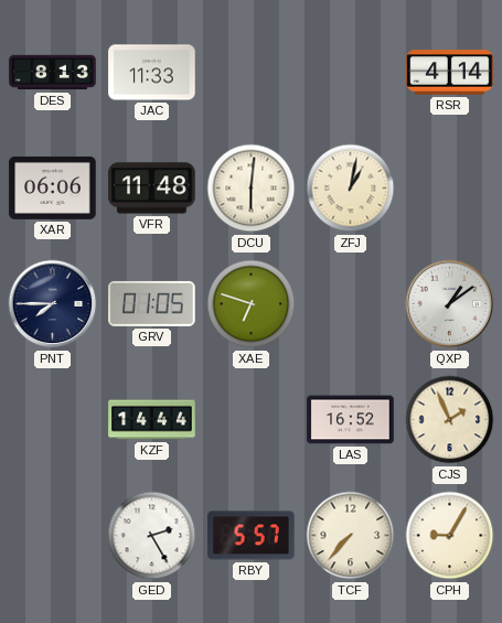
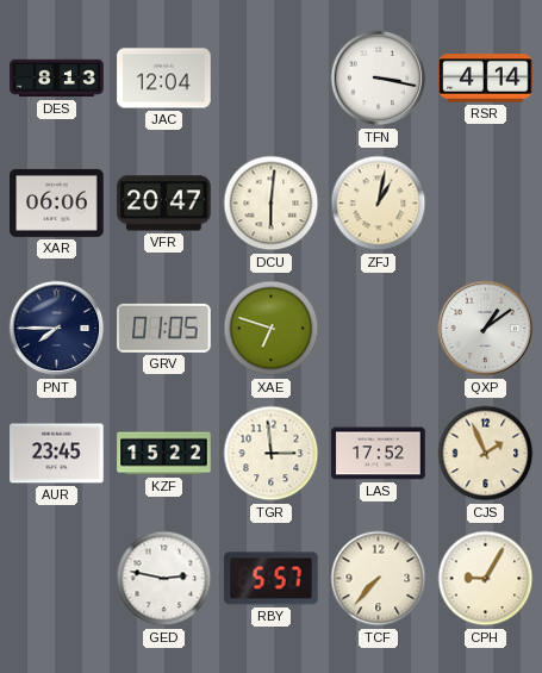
JAC: 11:33 -> 12:04
TFN: none -> 3:17
VFR: 11:48 -> 20:47
AUR: none -> 23:45
KZF: 14:44 -> 15:22
TGR: none -> 2:59
LAS: 16:52 -> 17:52
GED: 2:25 -> 2:47
